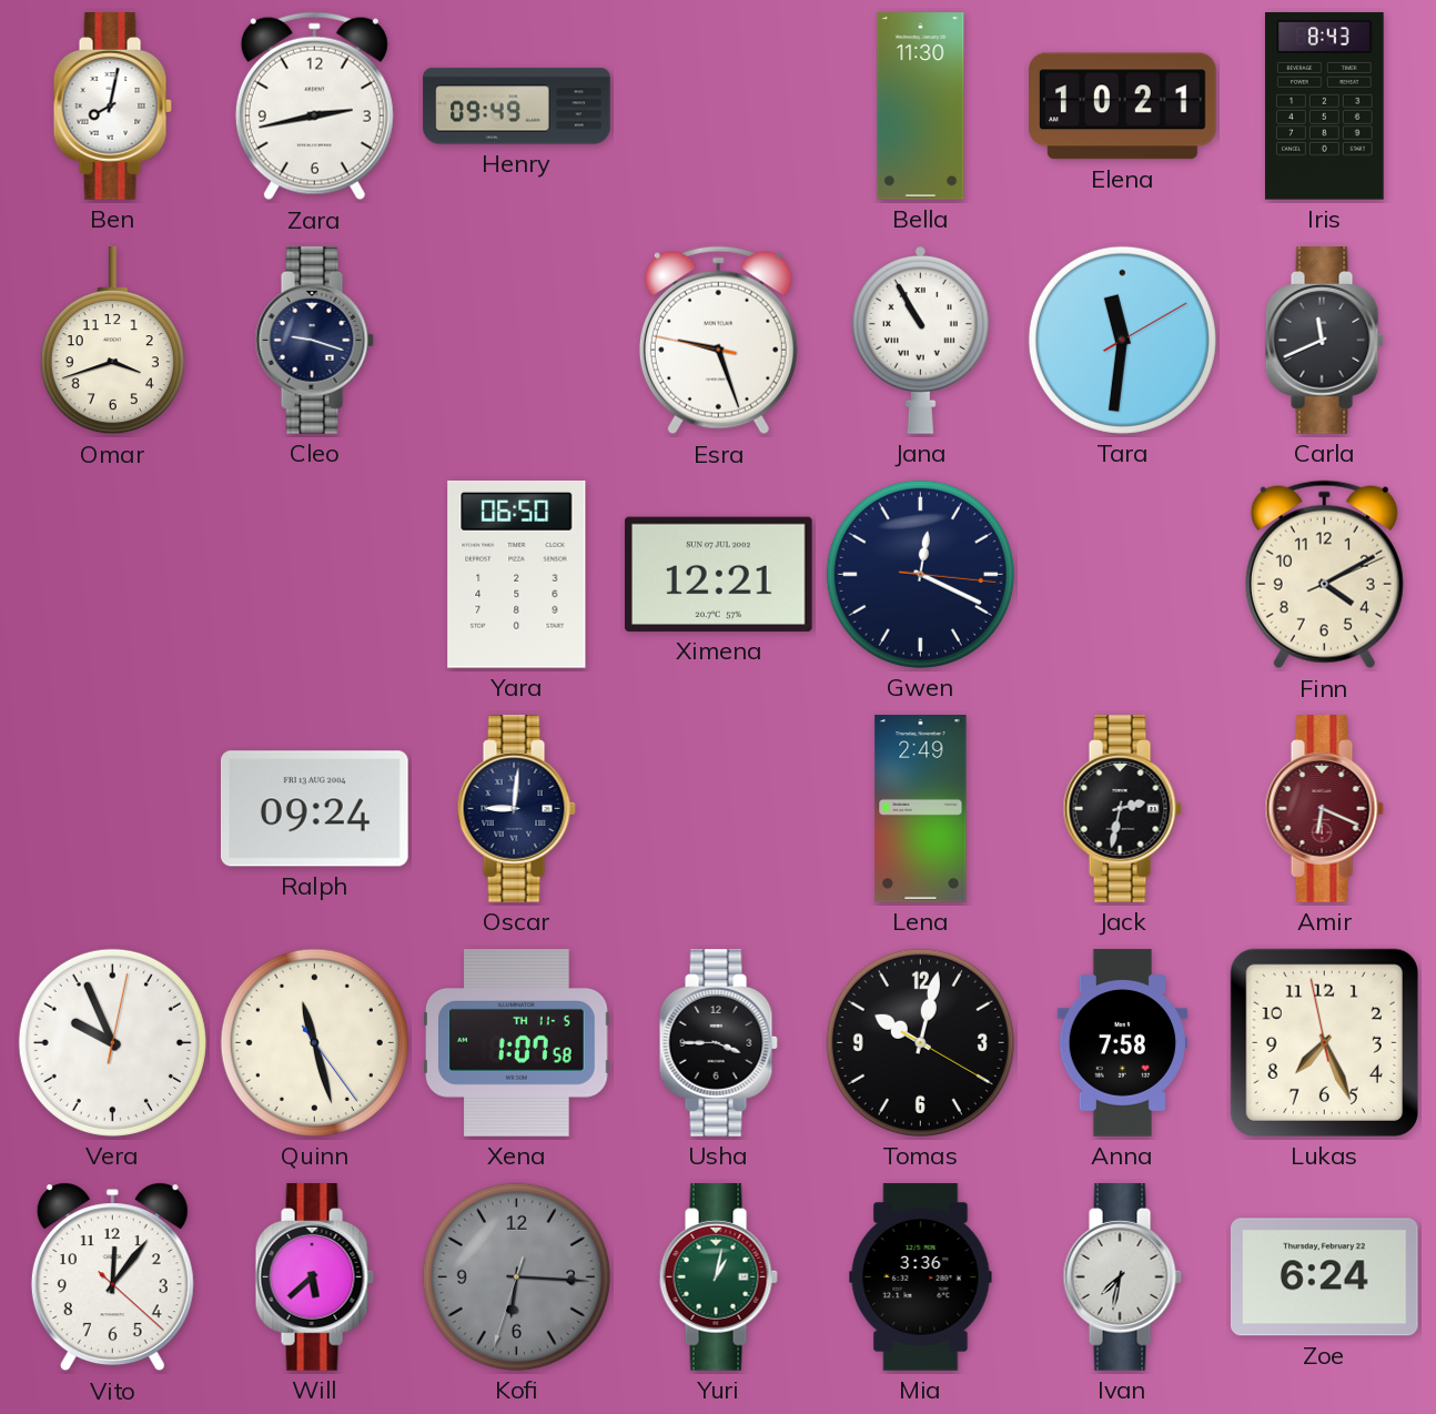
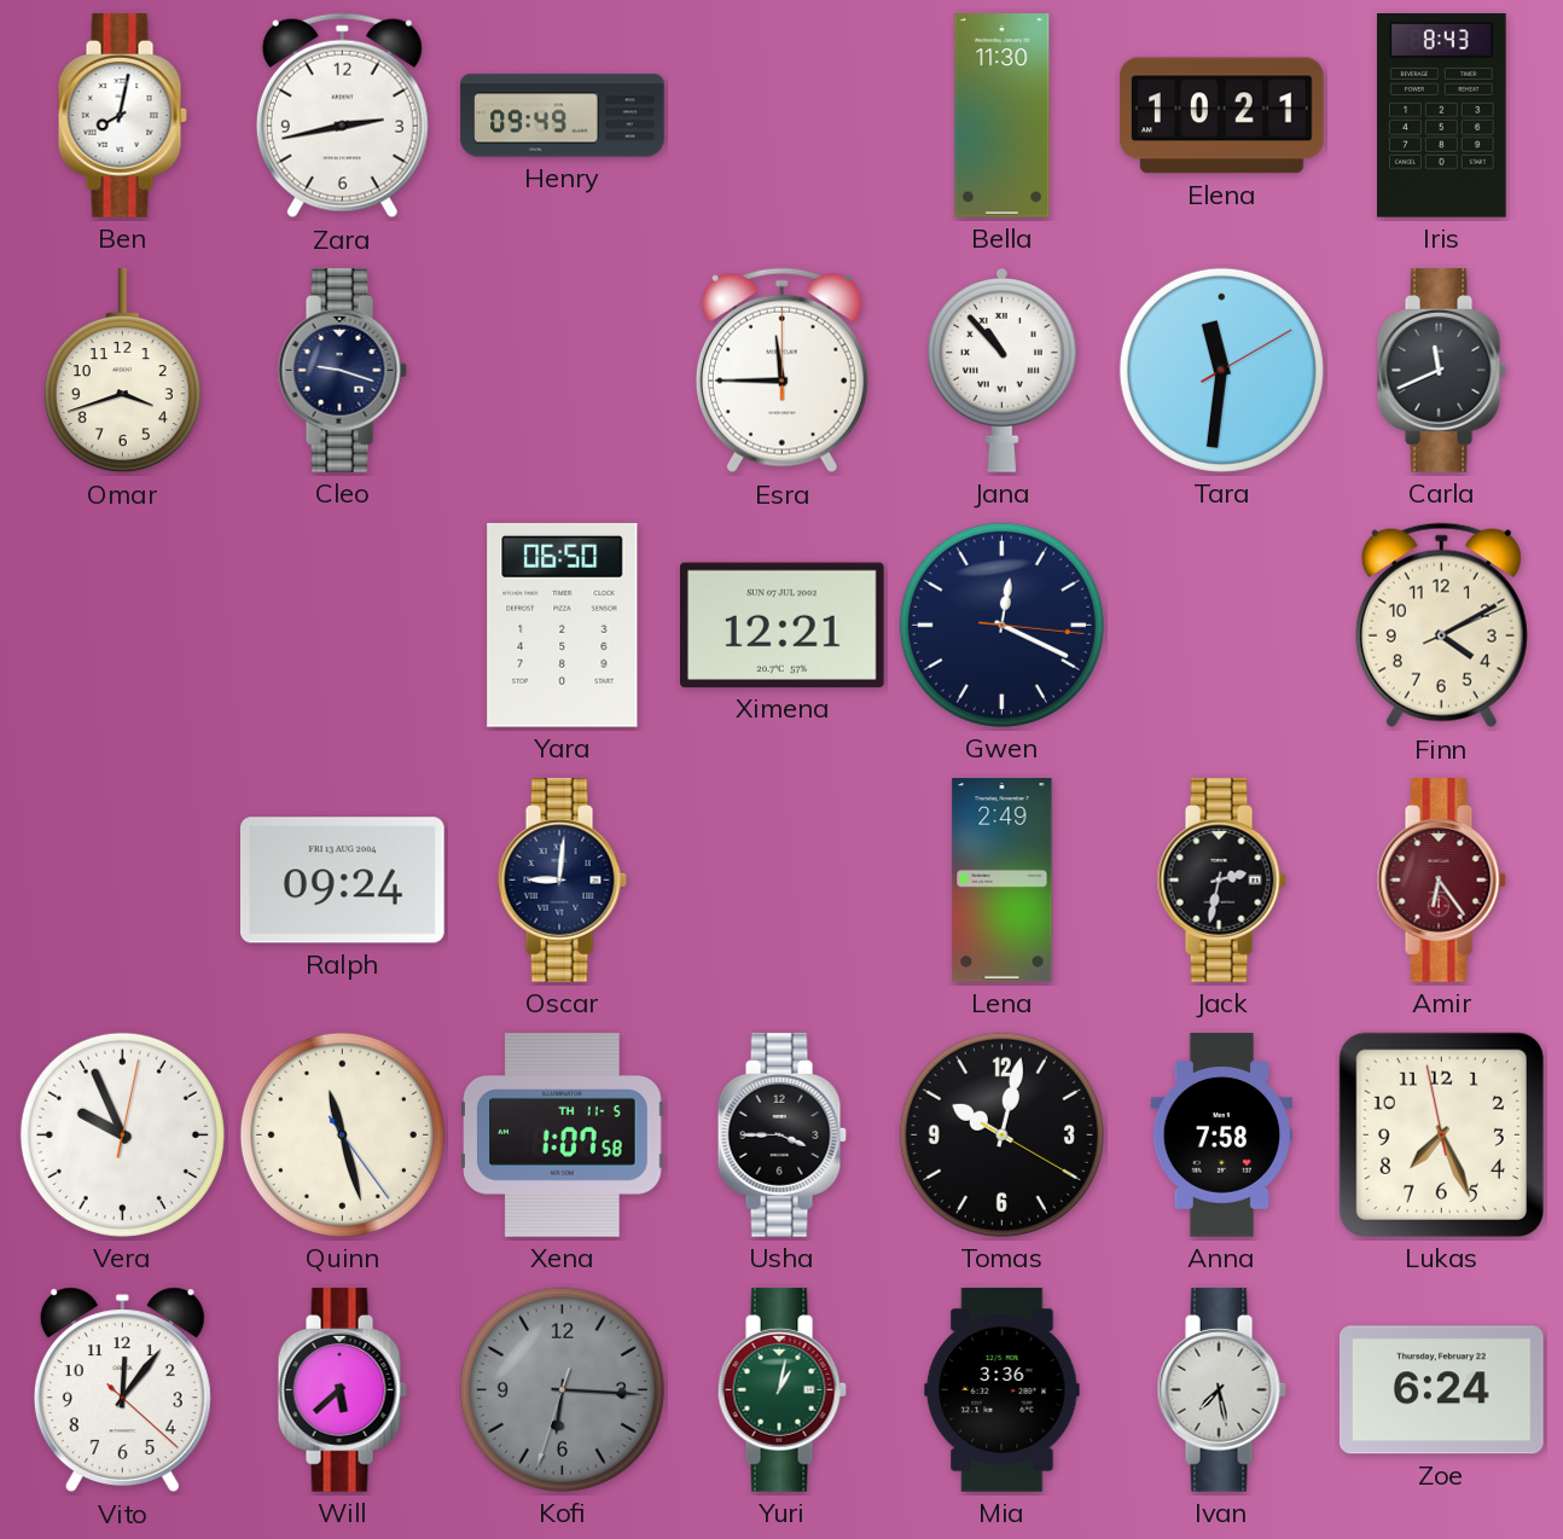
Esra: 9:26 -> 11:45
Jana: 10:55 -> 10:53
Amir: 6:19 -> 6:24
Ivan: 7:32 -> 7:28
